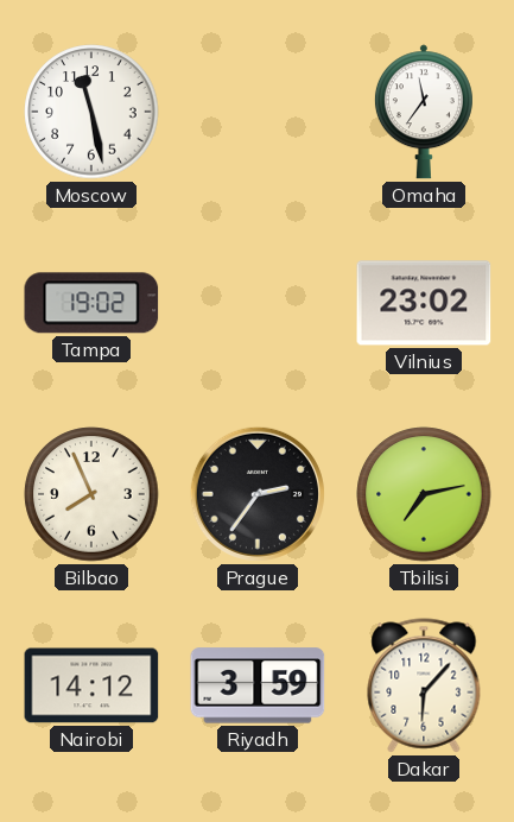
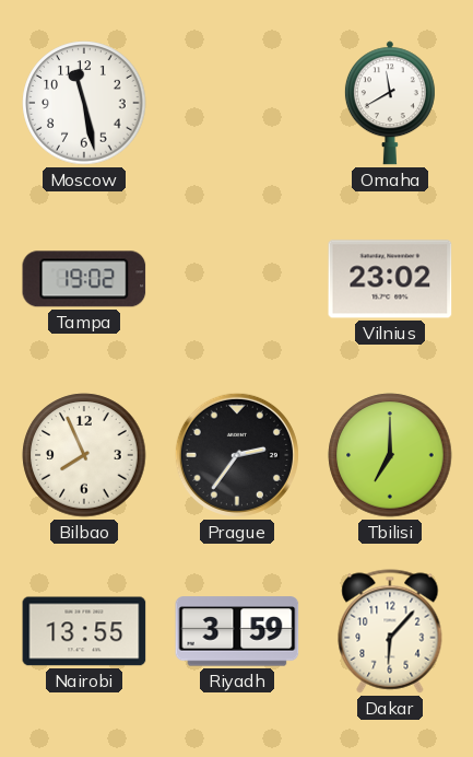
Omaha: 11:36 -> 11:40
Tbilisi: 7:13 -> 7:00
Nairobi: 14:12 -> 13:55
